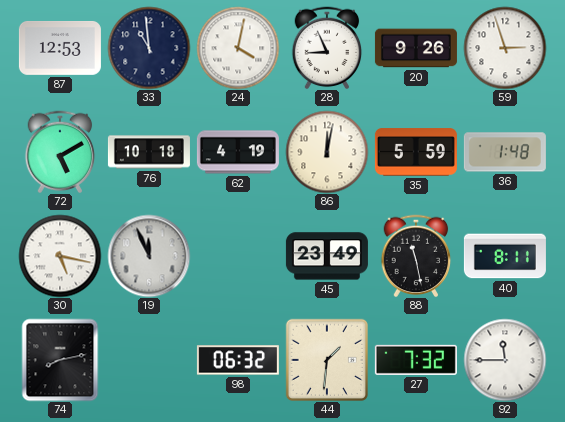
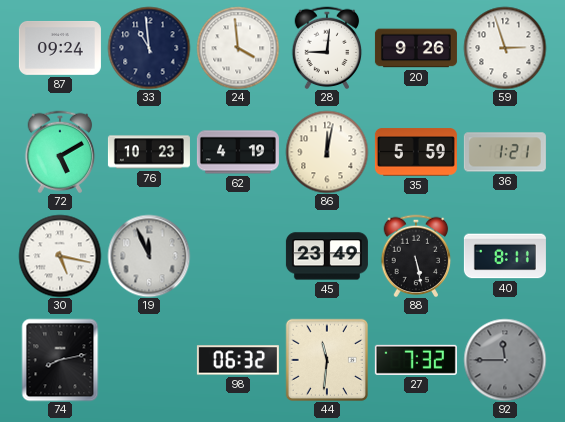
87: 12:53 -> 09:24
24: 4:02 -> 3:59
28: 8:56 -> 9:01
76: 10:18 -> 10:23
36: 1:48 -> 1:21
88: 11:28 -> 5:28
44: 1:31 -> 11:31
92 dial: white -> grey
